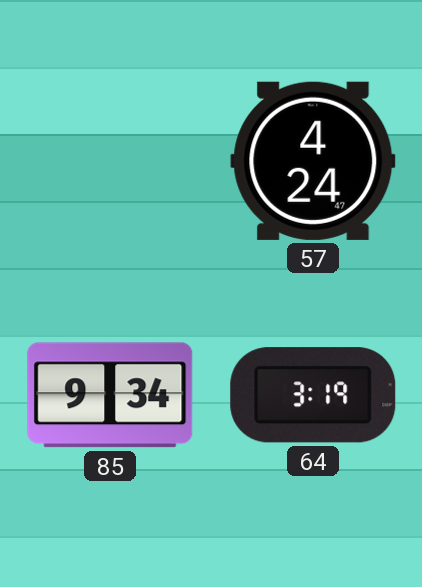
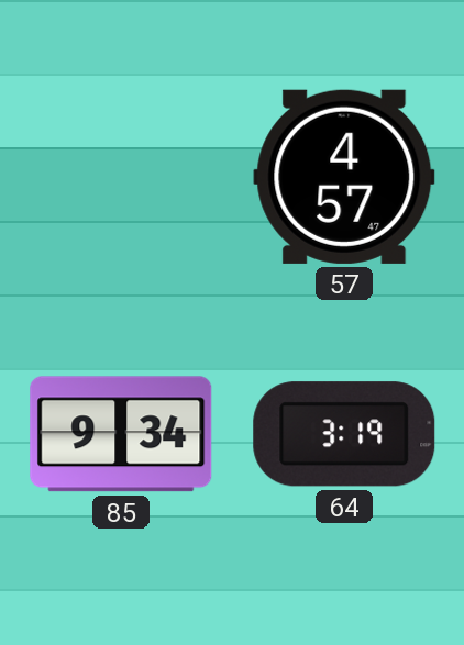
57: 4:24 -> 4:57
